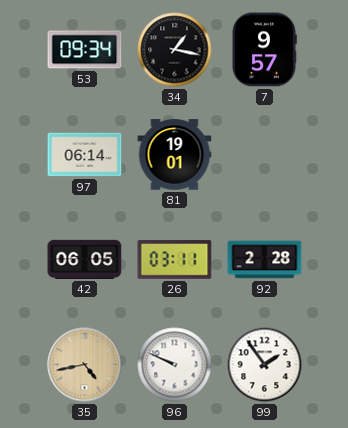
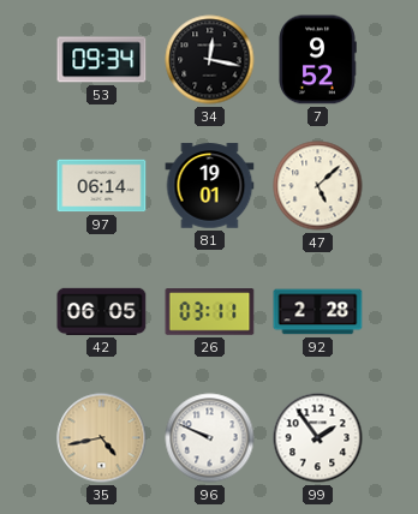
34: 1:17 -> 12:17
7: 9:57 -> 9:52
47: none -> 5:08
